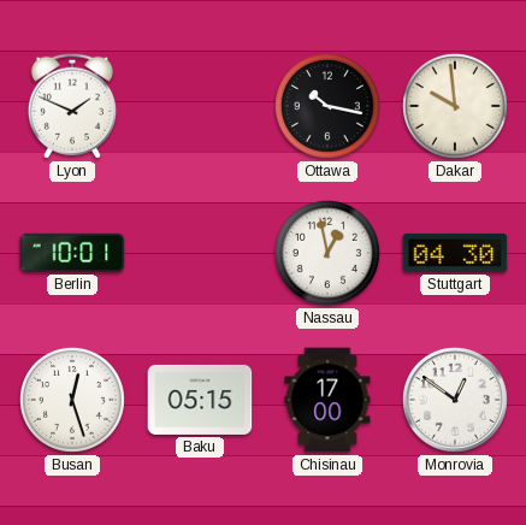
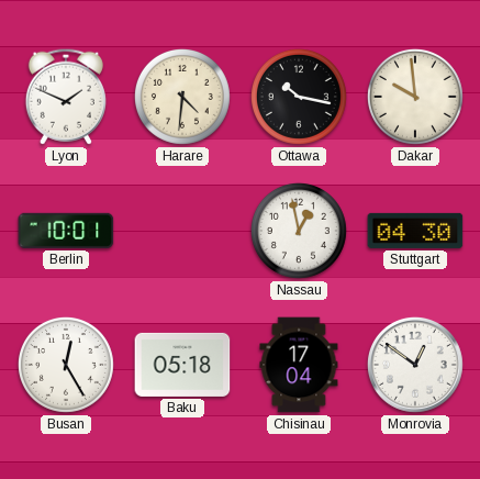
Harare: none -> 4:31
Busan: 12:27 -> 12:25
Baku: 05:15 -> 05:18
Chisinau: 17:00 -> 17:04
